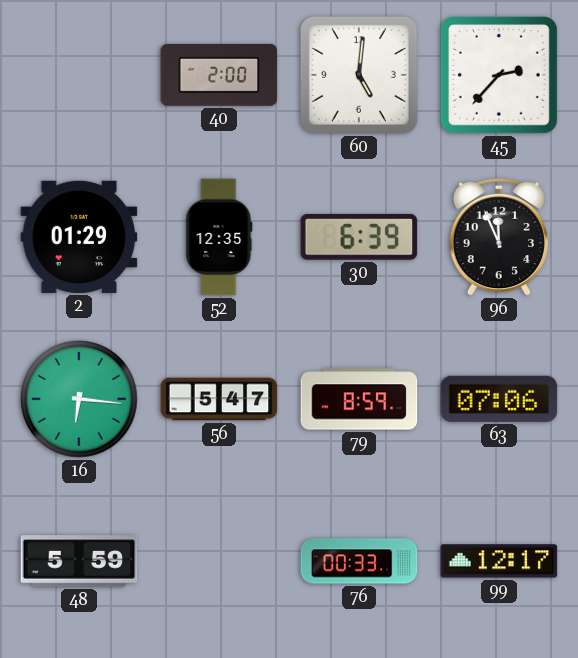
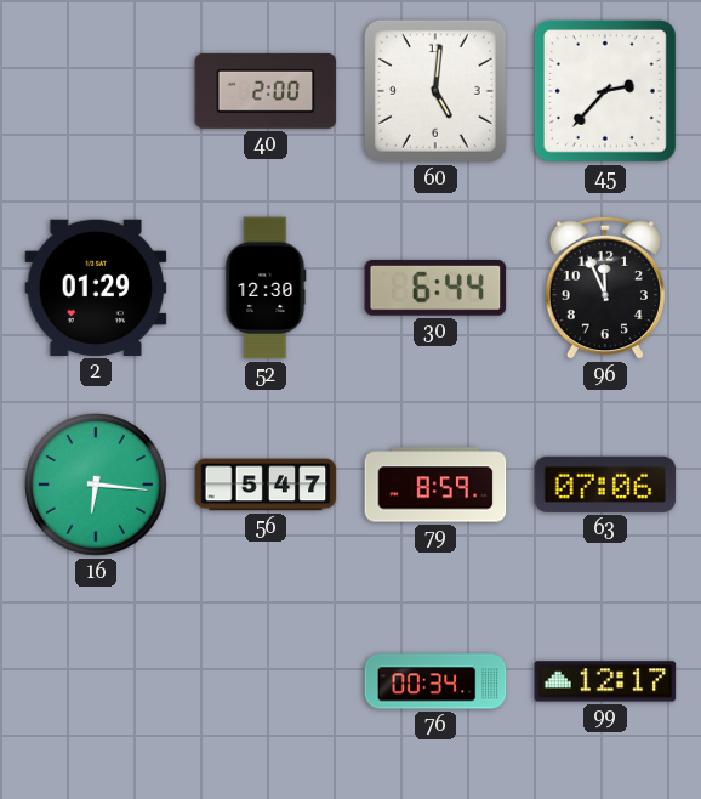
52: 12:35 -> 12:30
30: 6:39 -> 6:44
48: 5:59 -> none
76: 00:33 -> 00:34
